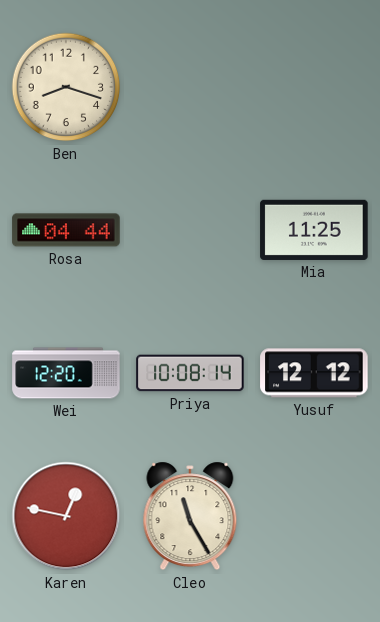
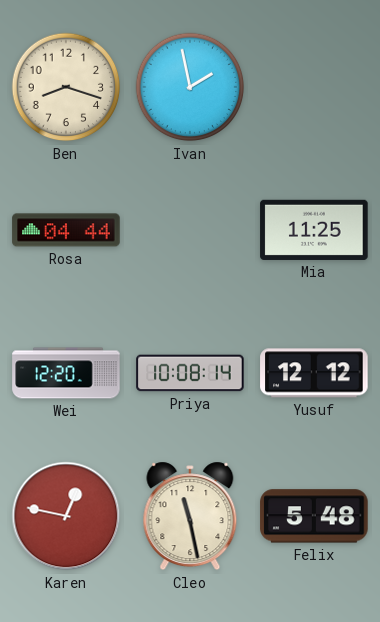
Ivan: none -> 1:58
Cleo: 11:25 -> 11:28
Felix: none -> 5:48
